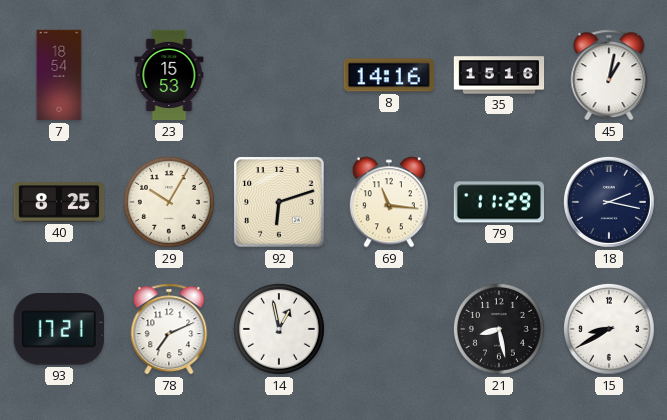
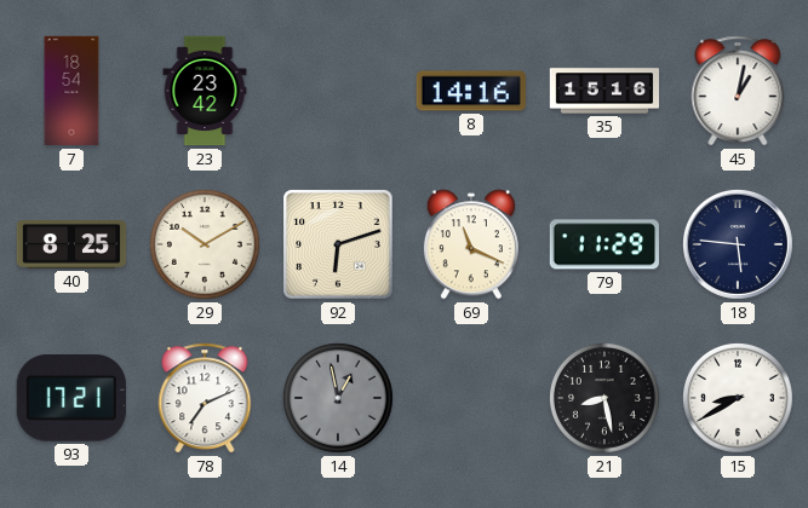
23: 15:53 -> 23:42
29: 10:05 -> 10:10
69: 11:16 -> 11:19
18: 2:17 -> 5:46
14 dial: white -> grey
